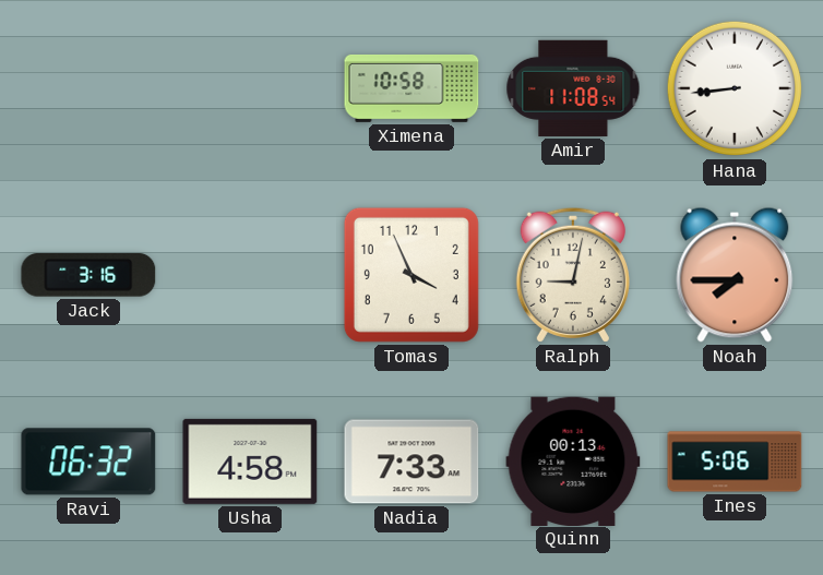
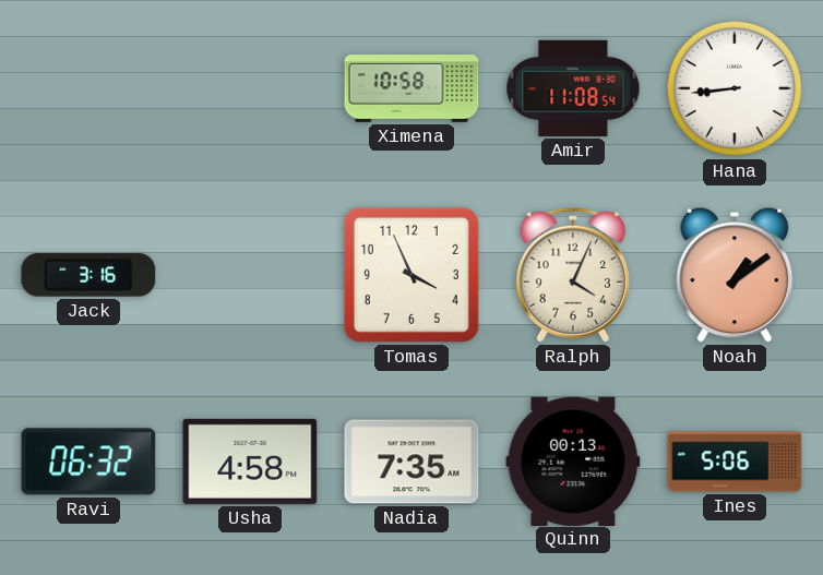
Ralph: 9:02 -> 4:04
Noah: 7:45 -> 1:09
Nadia: 7:33 -> 7:35
